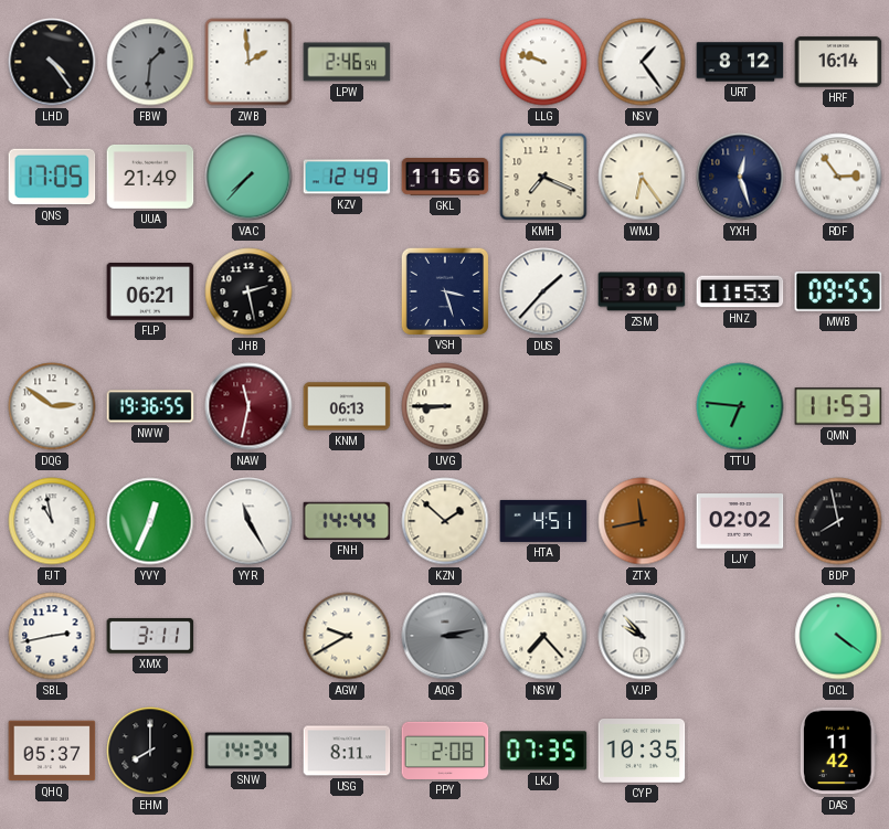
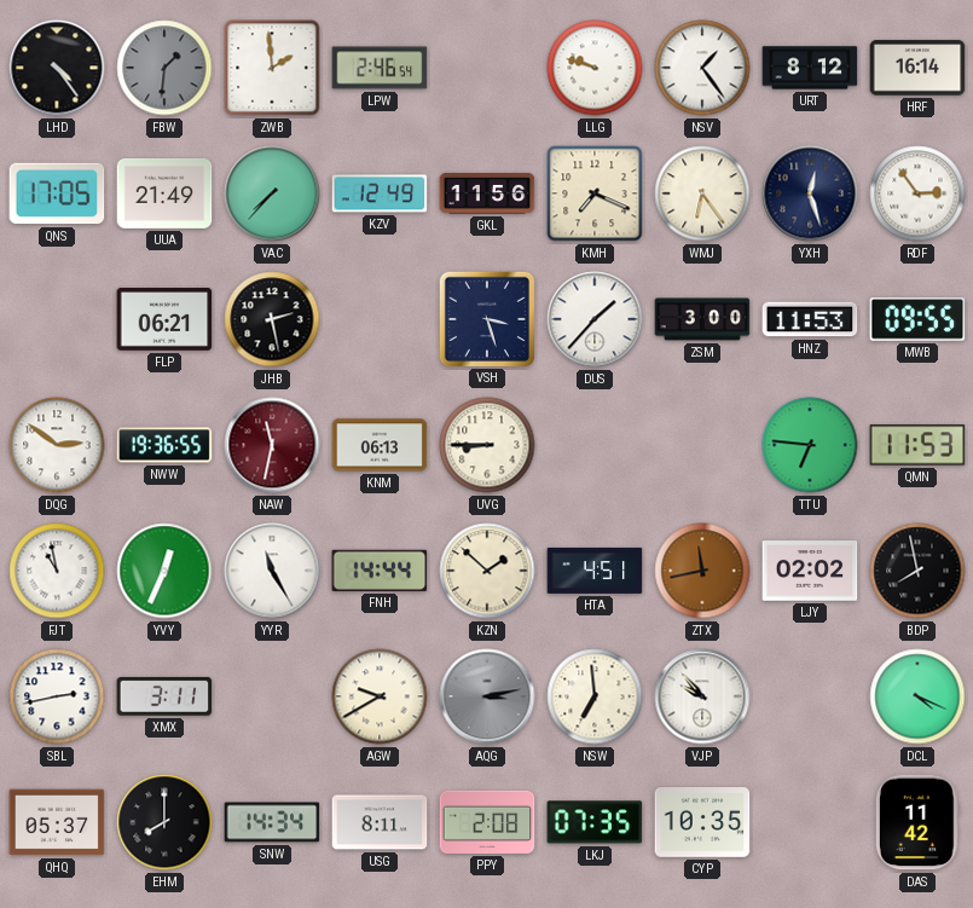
NSW: 7:23 -> 6:59
DCL: 4:21 -> 4:19
